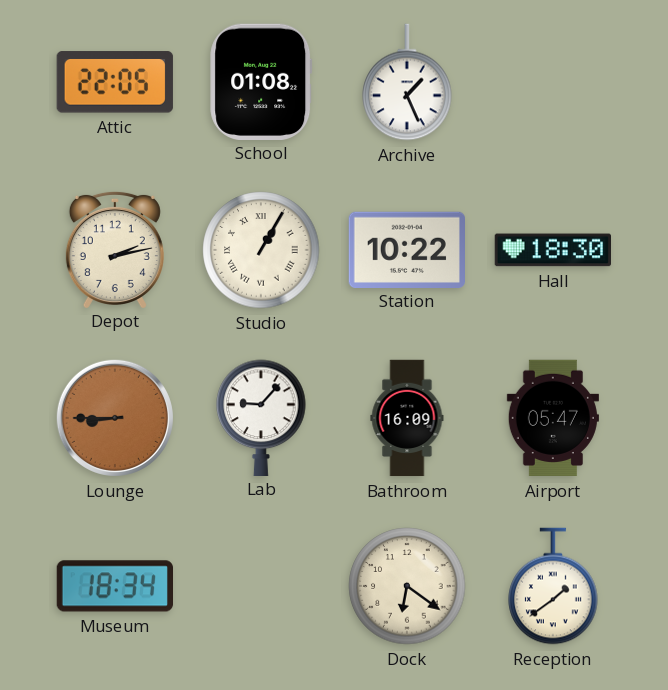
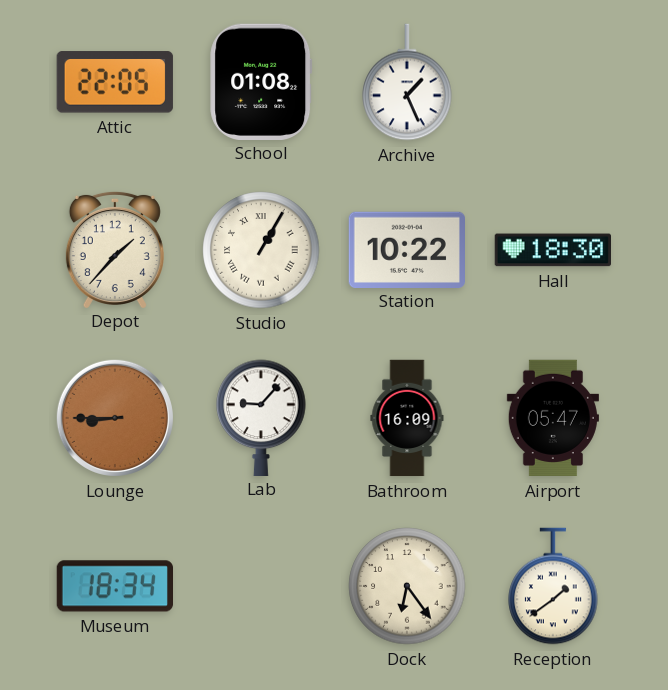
Depot: 2:13 -> 1:37
Dock: 6:21 -> 6:24
